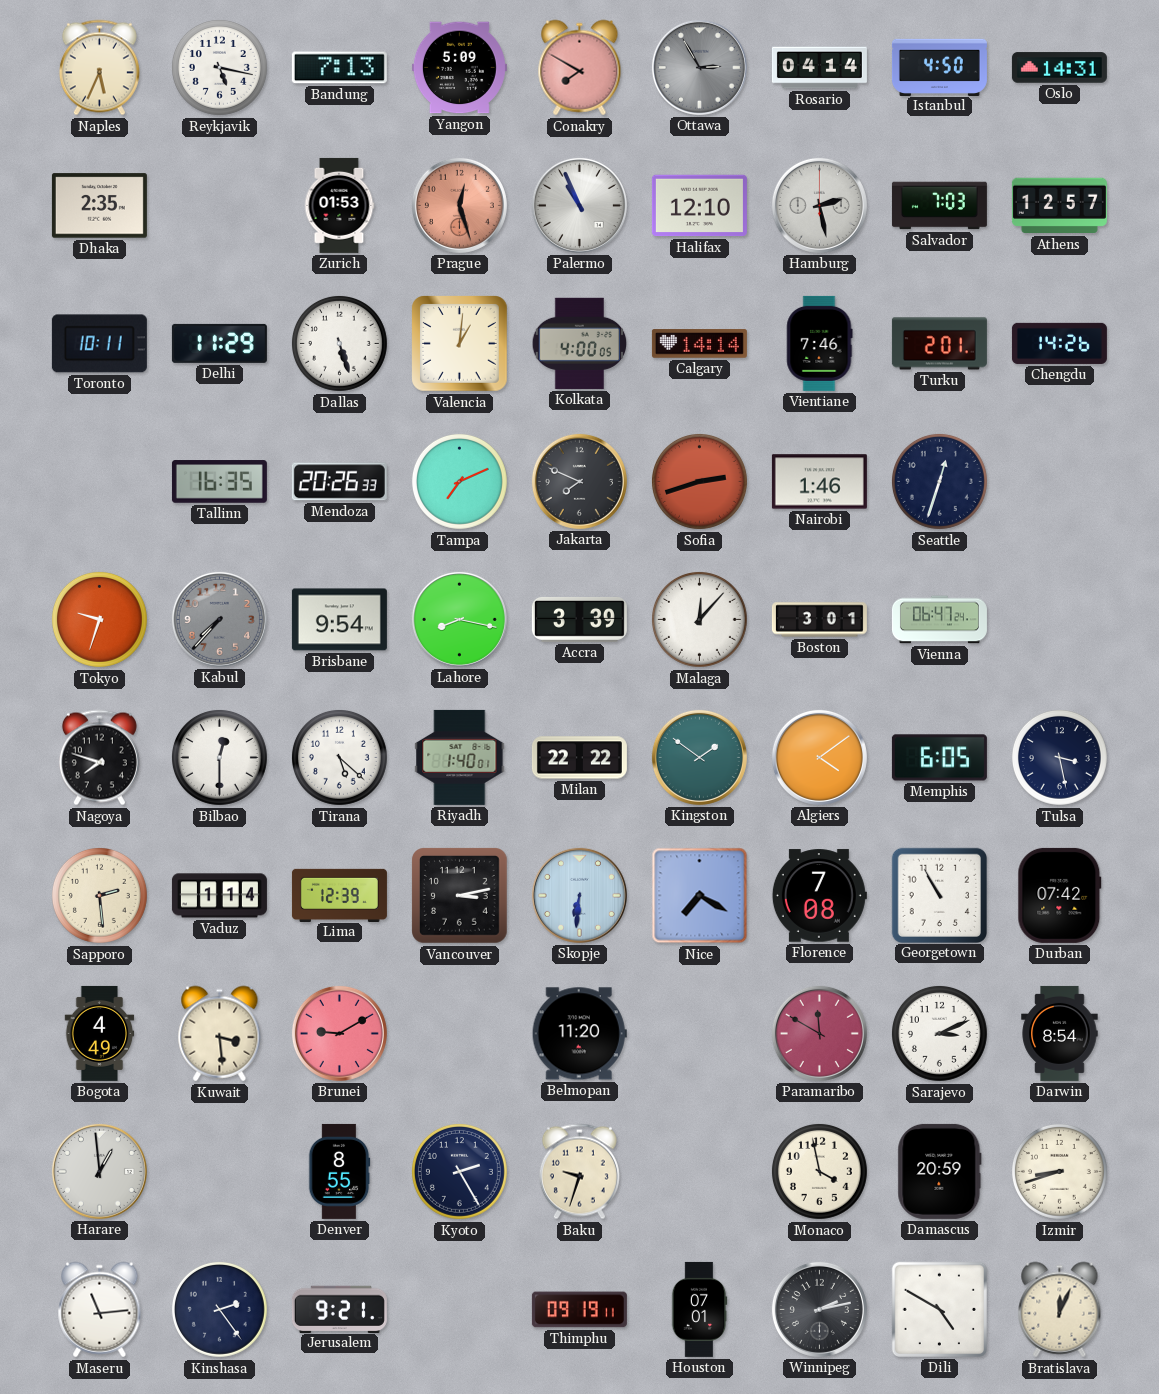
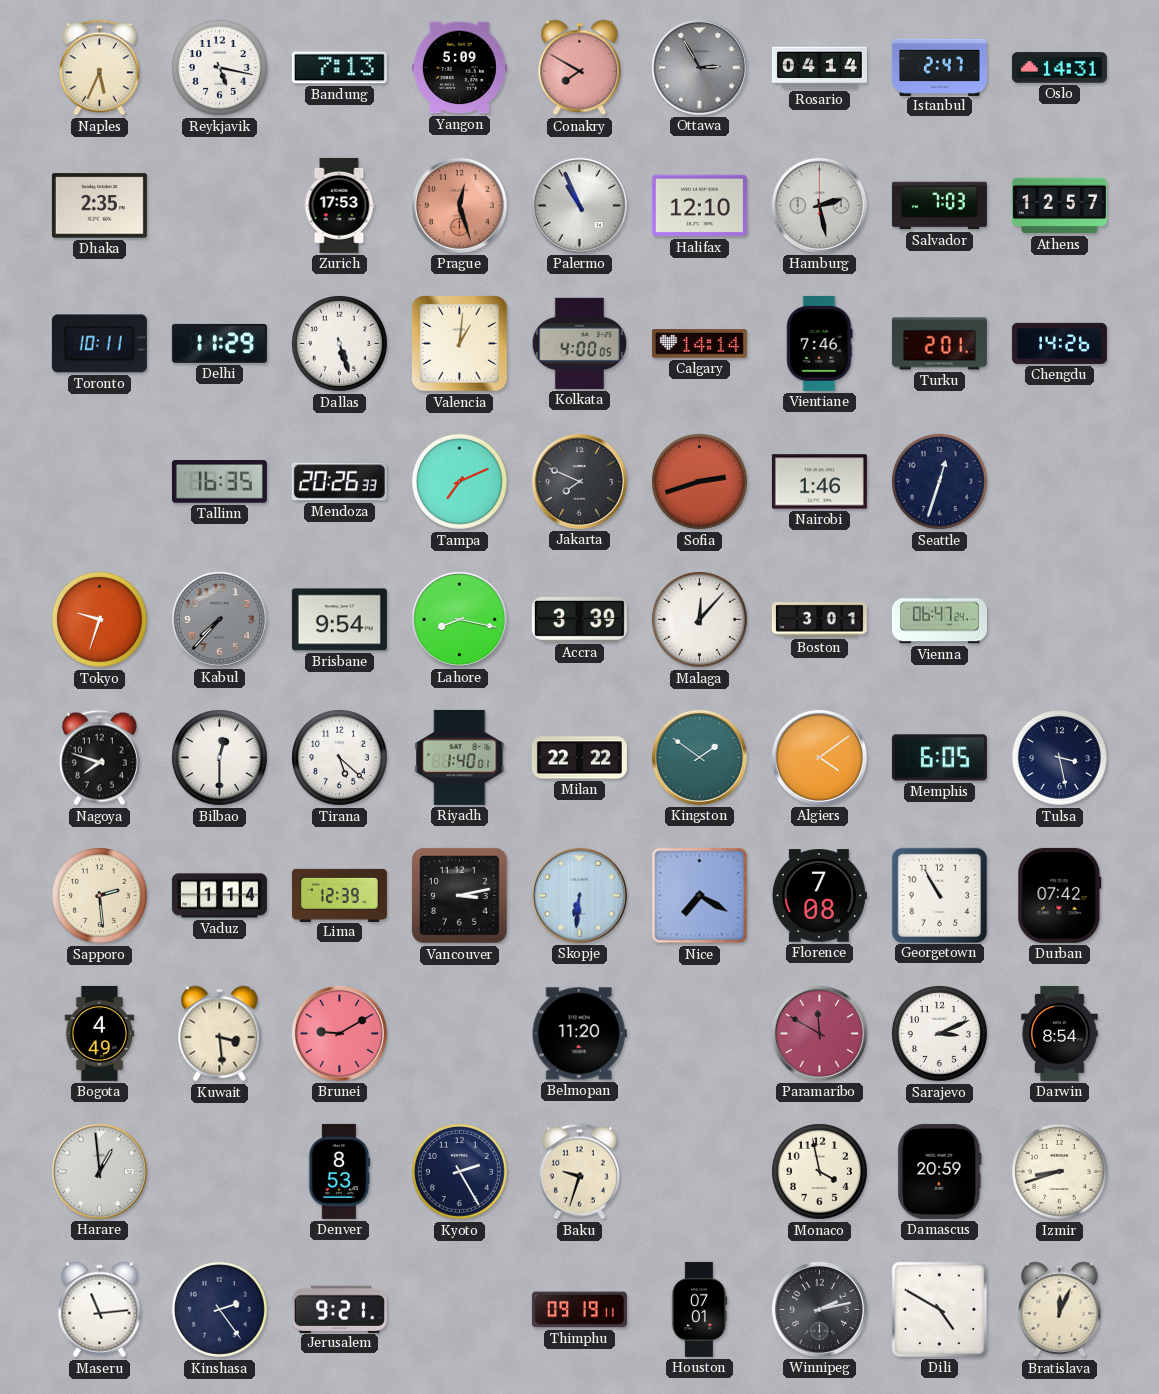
Istanbul: 4:50 -> 2:47
Zurich: 01:53 -> 17:53
Denver: 8:55 -> 8:53
